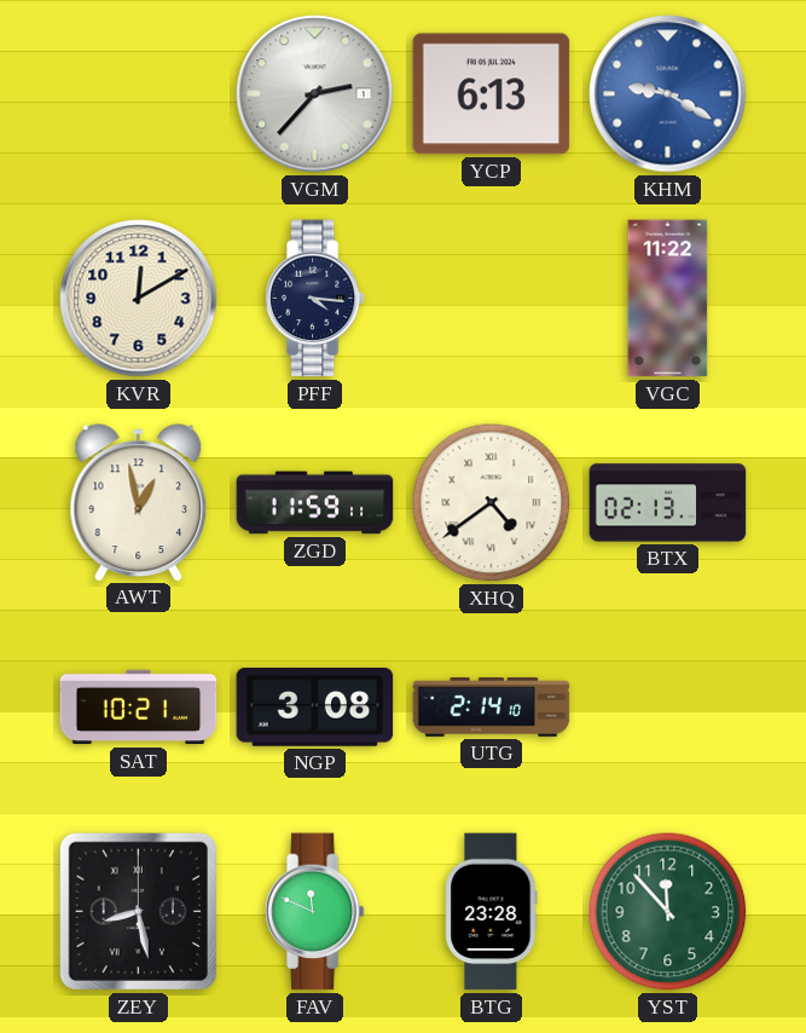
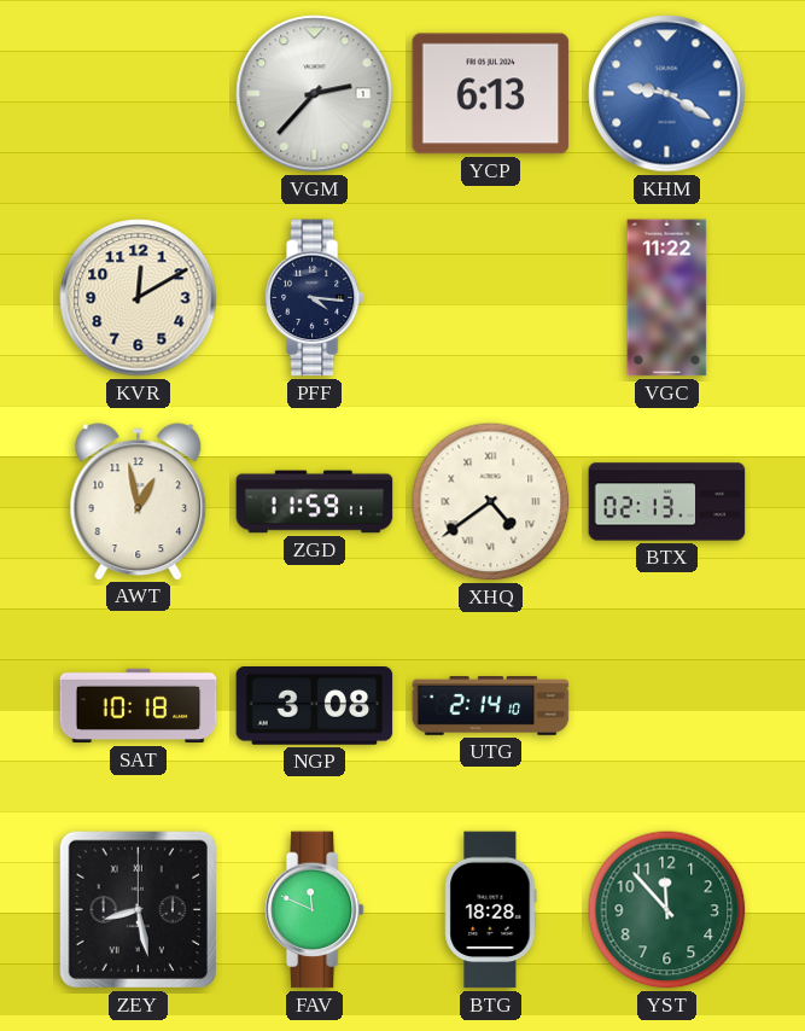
SAT: 10:21 -> 10:18
BTG: 23:28 -> 18:28
